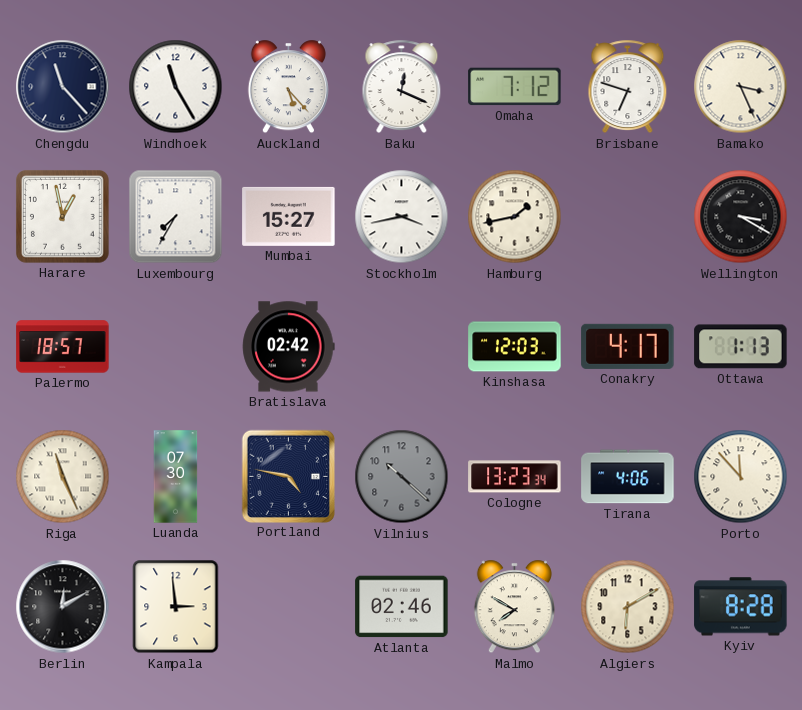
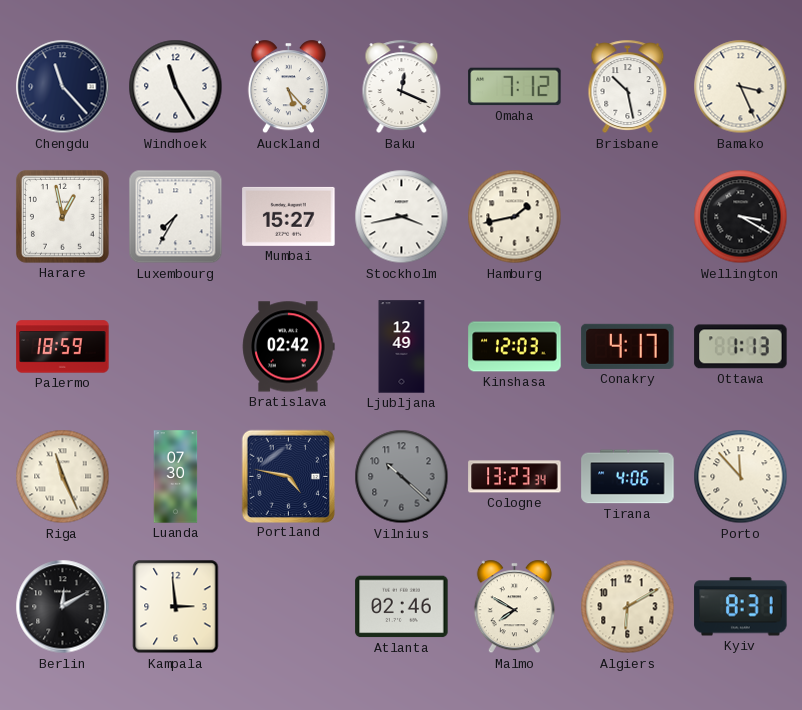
Brisbane: 6:48 -> 10:28
Palermo: 18:57 -> 18:59
Ljubljana: none -> 12:49
Kyiv: 8:28 -> 8:31
